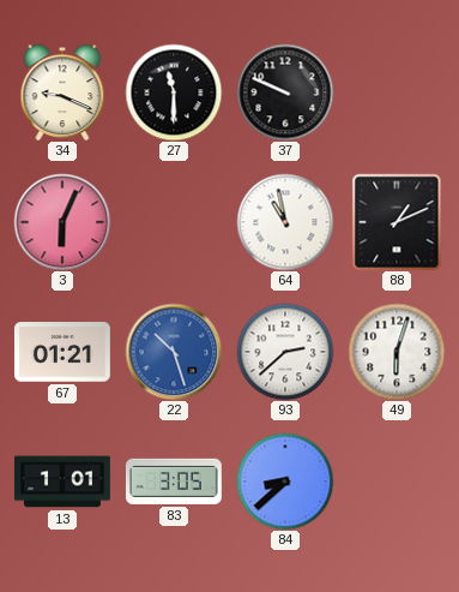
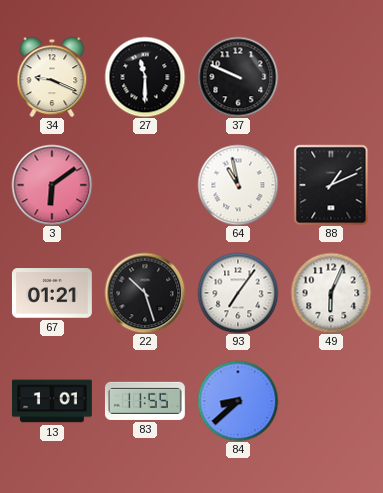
3: 6:04 -> 6:09
22 dial: blue -> black
93: 2:38 -> 7:06
49: 6:03 -> 6:04
83: 3:05 -> 11:55
